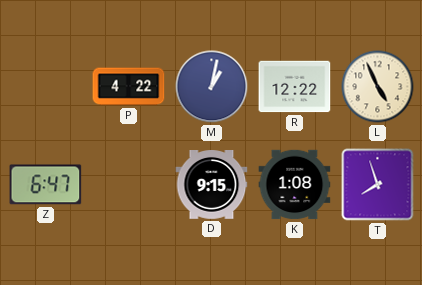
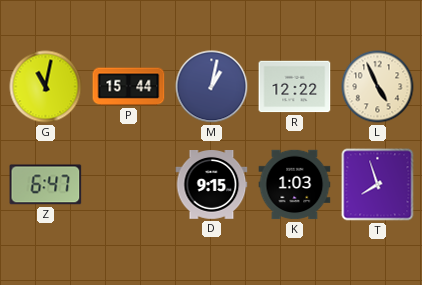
G: none -> 11:02
P: 4:22 -> 15:44
K: 1:08 -> 1:03
